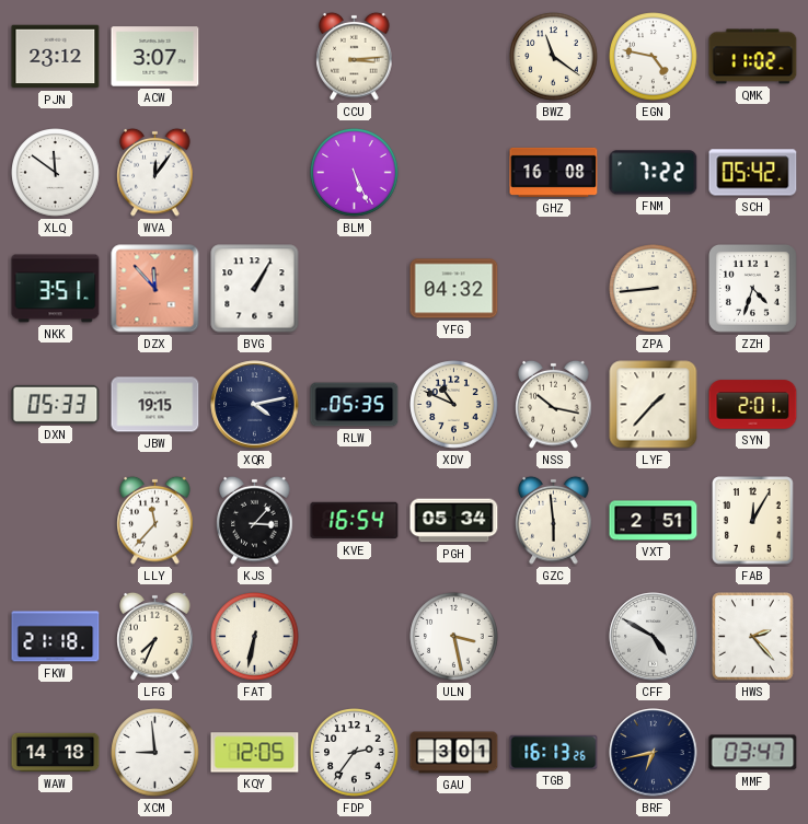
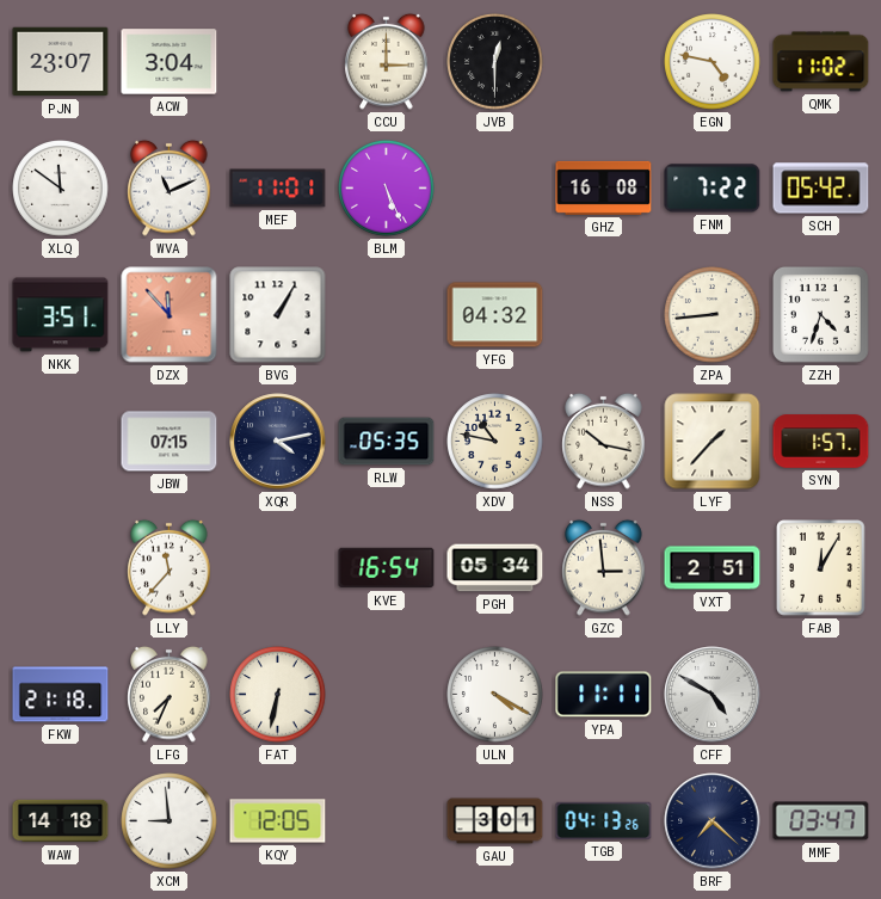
PJN: 23:12 -> 23:07
ACW: 3:07 -> 3:04
CCU: 3:14 -> 3:00
JVB: none -> 12:30
BWZ: 11:21 -> none
WVA: 12:06 -> 11:11
MEF: none -> 11:01
DXN: 05:33 -> none
JBW: 19:15 -> 07:15
XDV: 10:49 -> 10:47
SYN: 2:01 -> 1:57
KJS: 3:07 -> none
GZC: 5:59 -> 2:59
ULN: 3:28 -> 4:20
YPA: none -> 11:11
HWS: 2:23 -> none
FDP: 2:36 -> none
TGB: 16:13 -> 04:13
BRF: 6:43 -> 7:22
